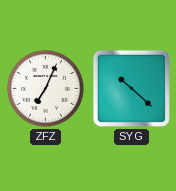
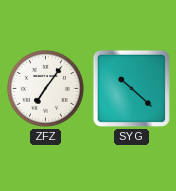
ZFZ: 7:04 -> 7:06
